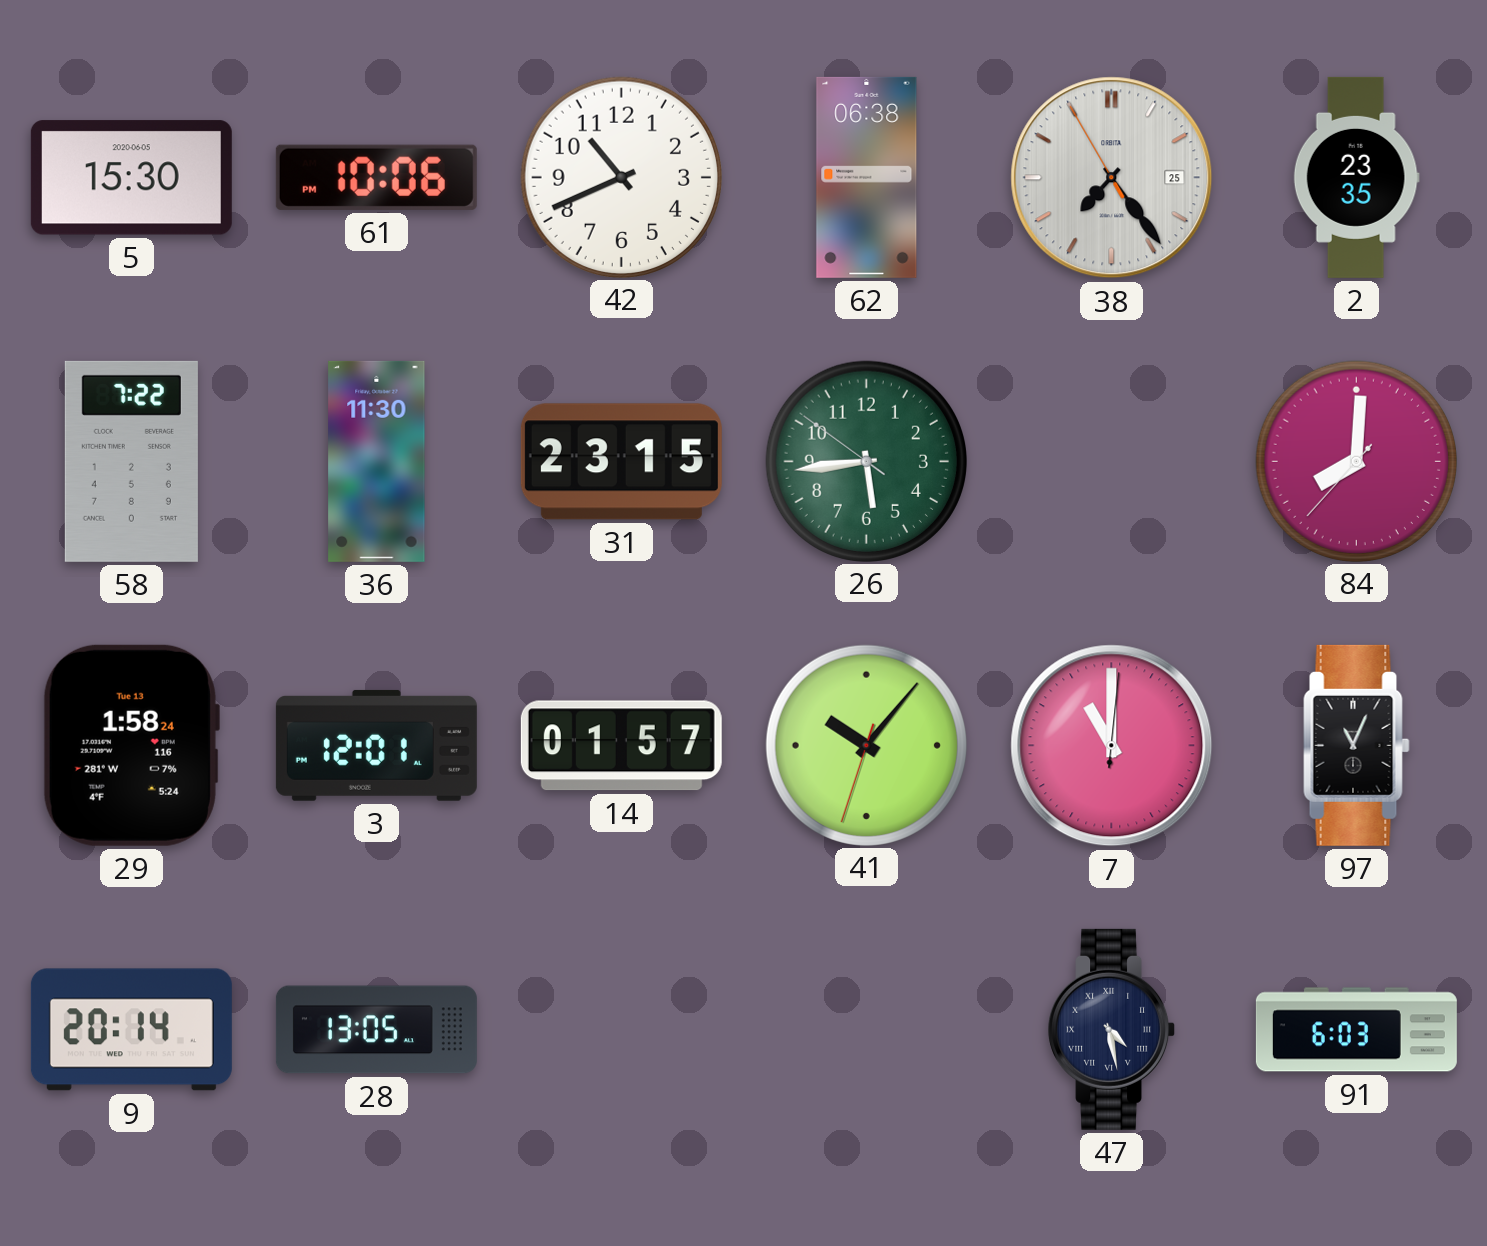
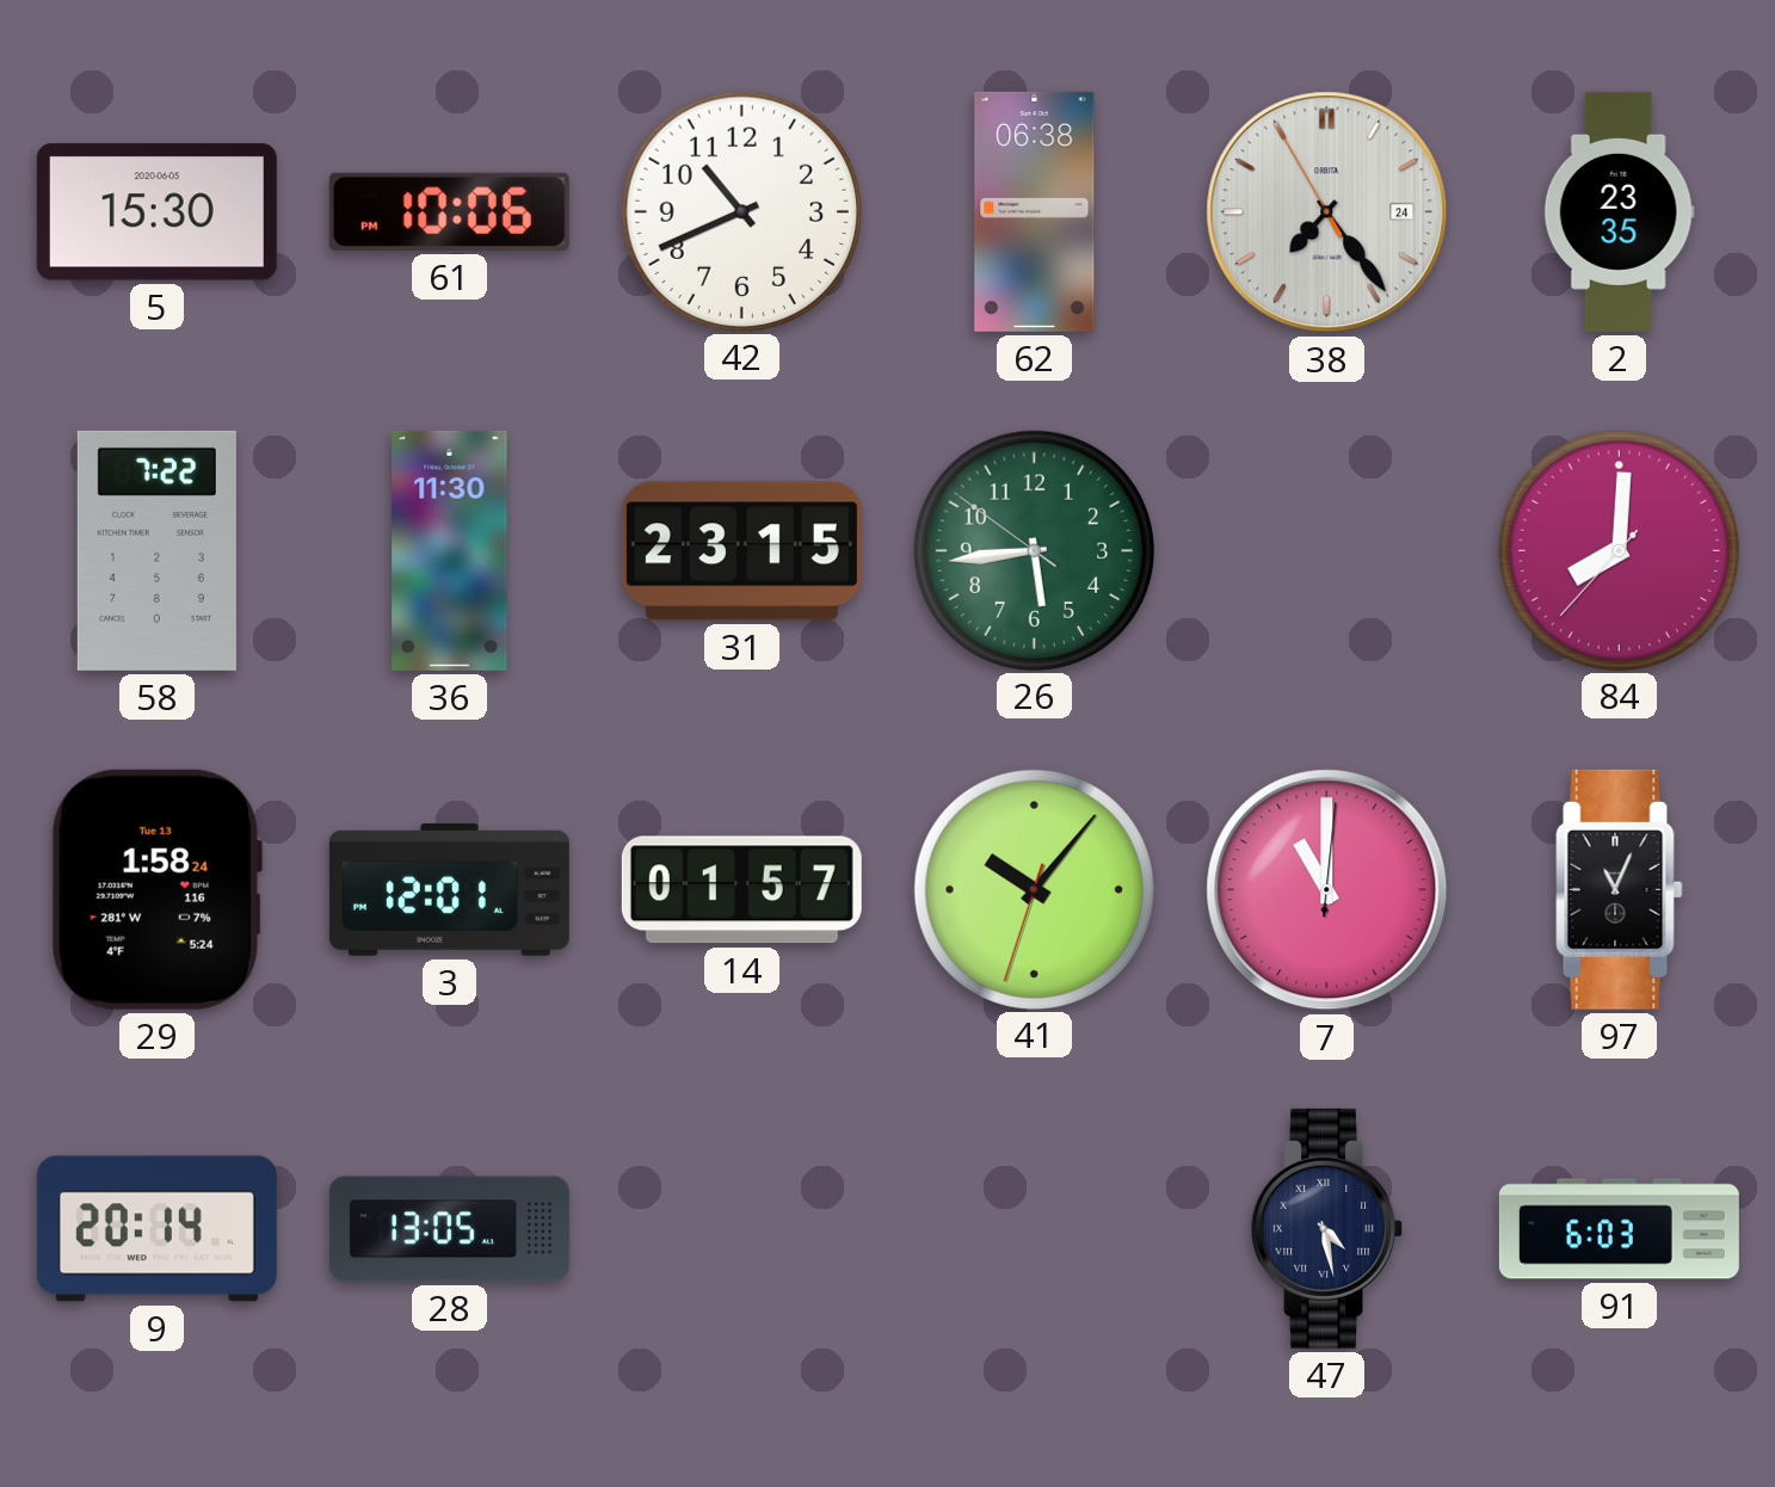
38 date: 25 -> 24
